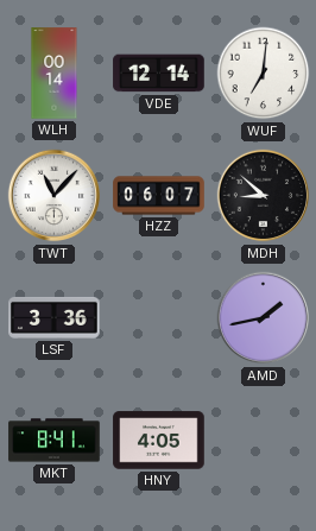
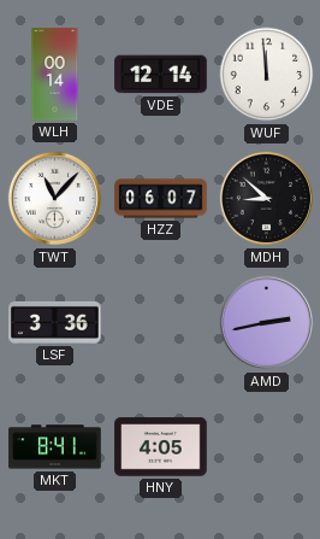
WUF: 7:01 -> 11:59
AMD: 1:43 -> 2:43
